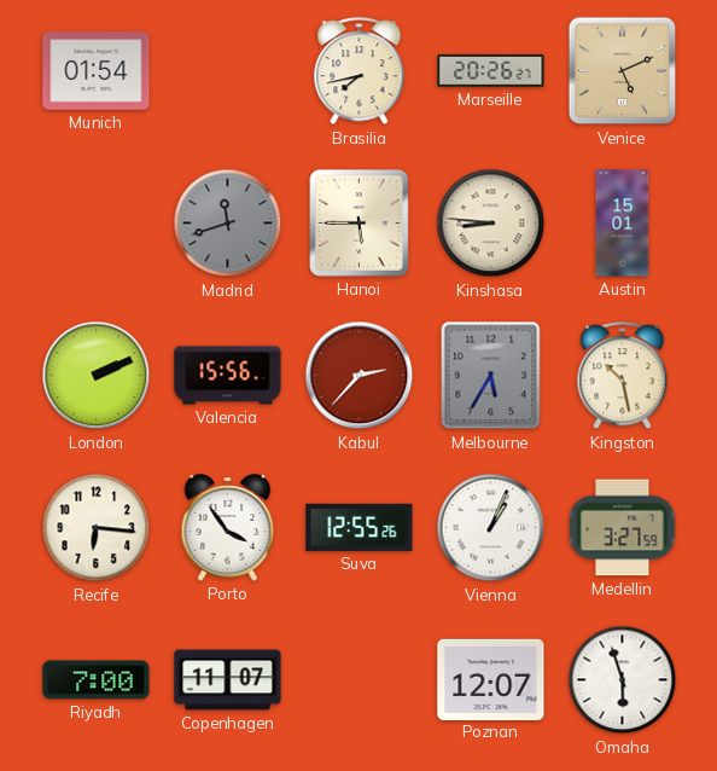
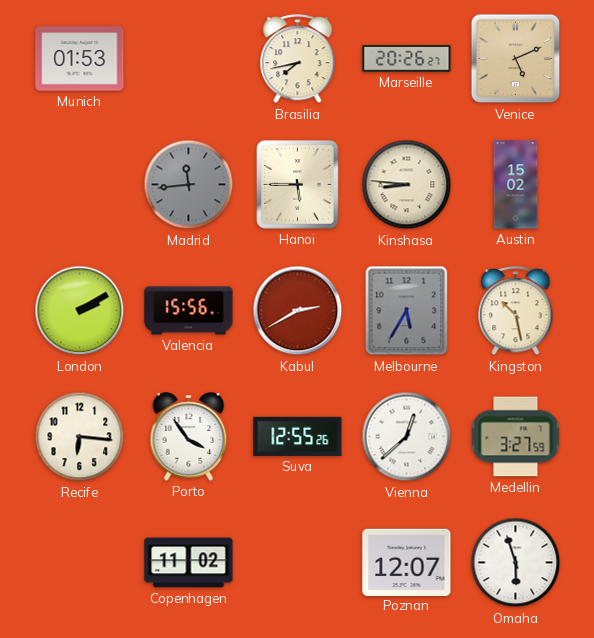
Munich: 01:54 -> 01:53
Madrid: 11:42 -> 11:44
Austin: 15:01 -> 15:02
London: 2:11 -> 2:10
Kabul: 2:37 -> 2:40
Vienna: 1:04 -> 12:38
Riyadh: 7:00 -> none
Copenhagen: 11:07 -> 11:02
